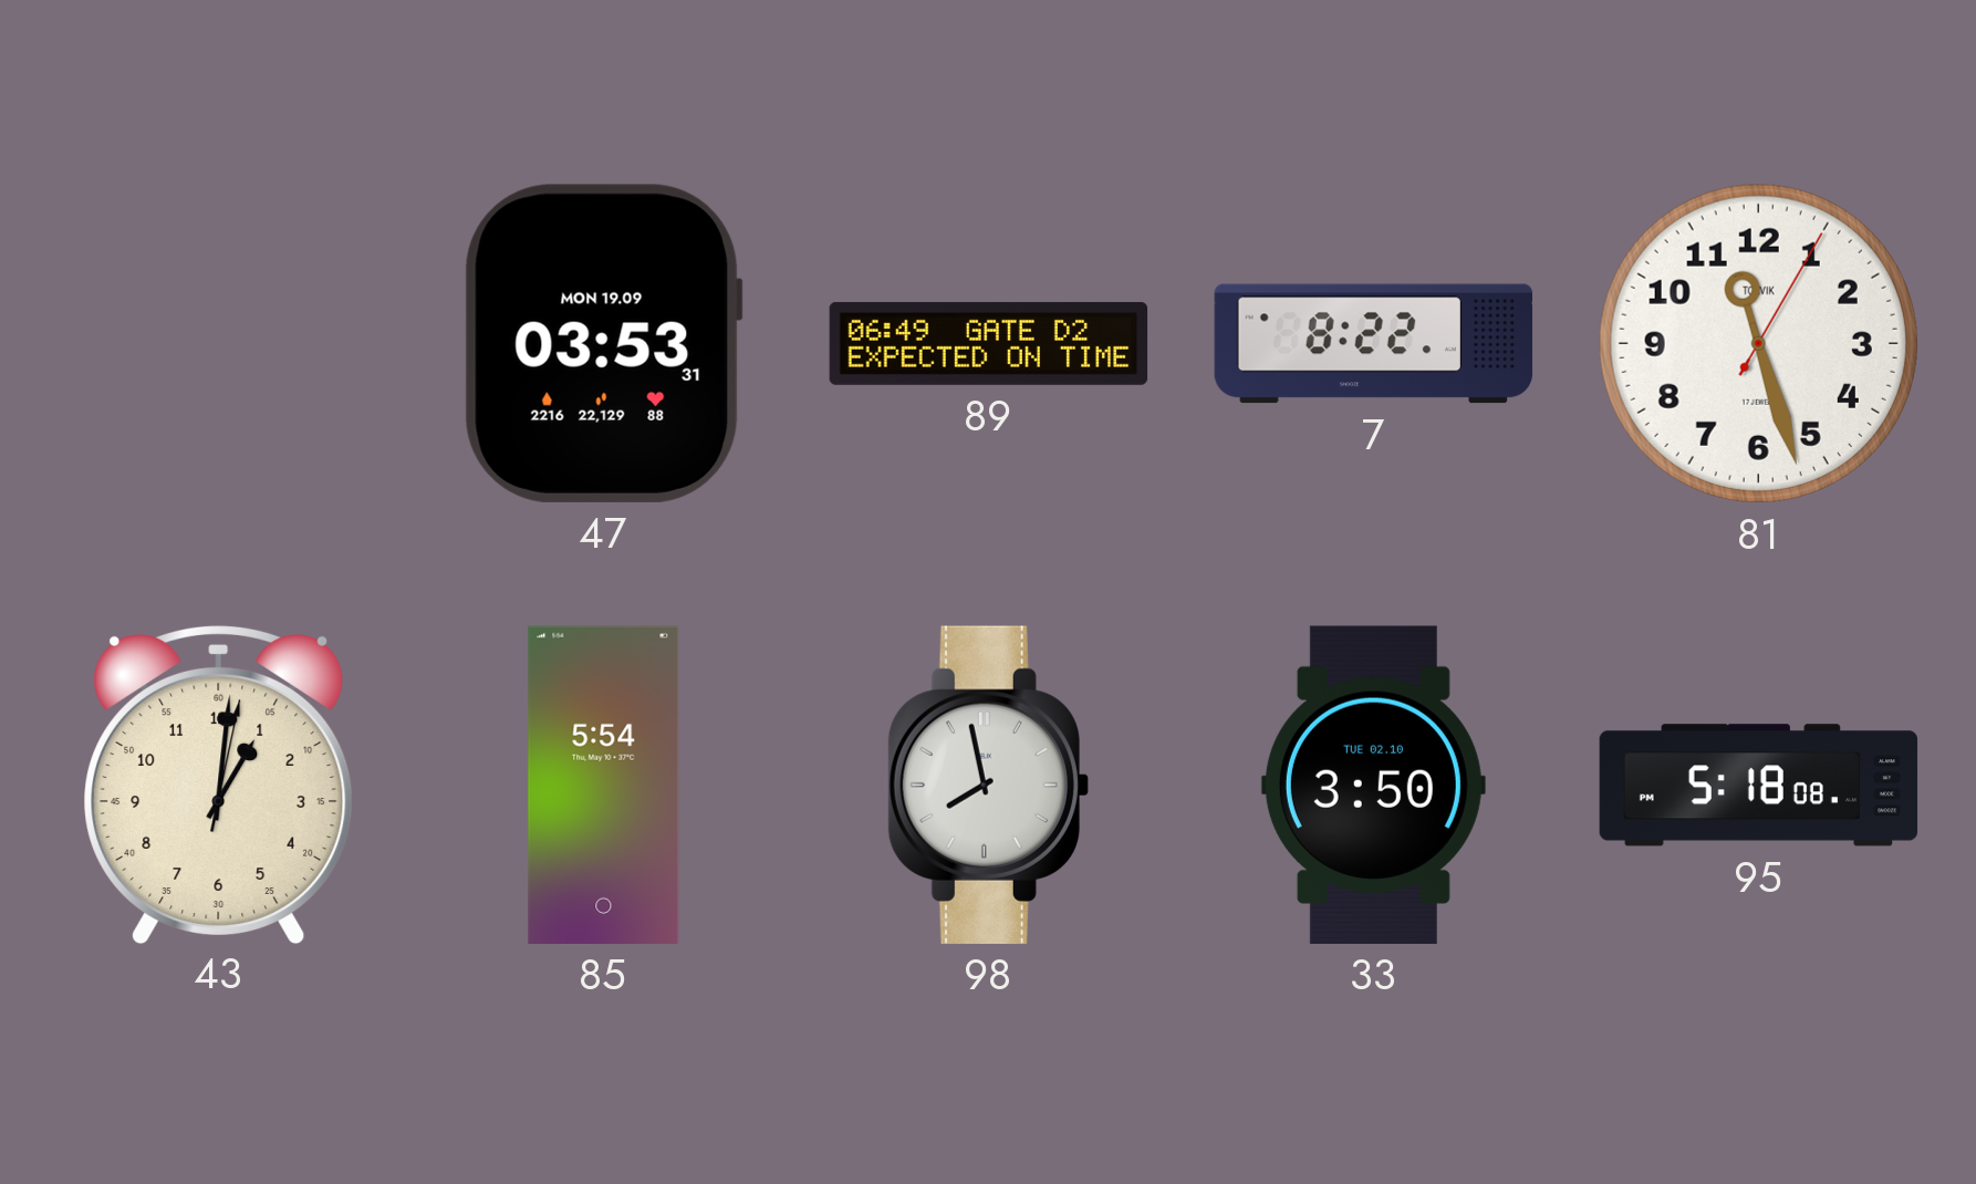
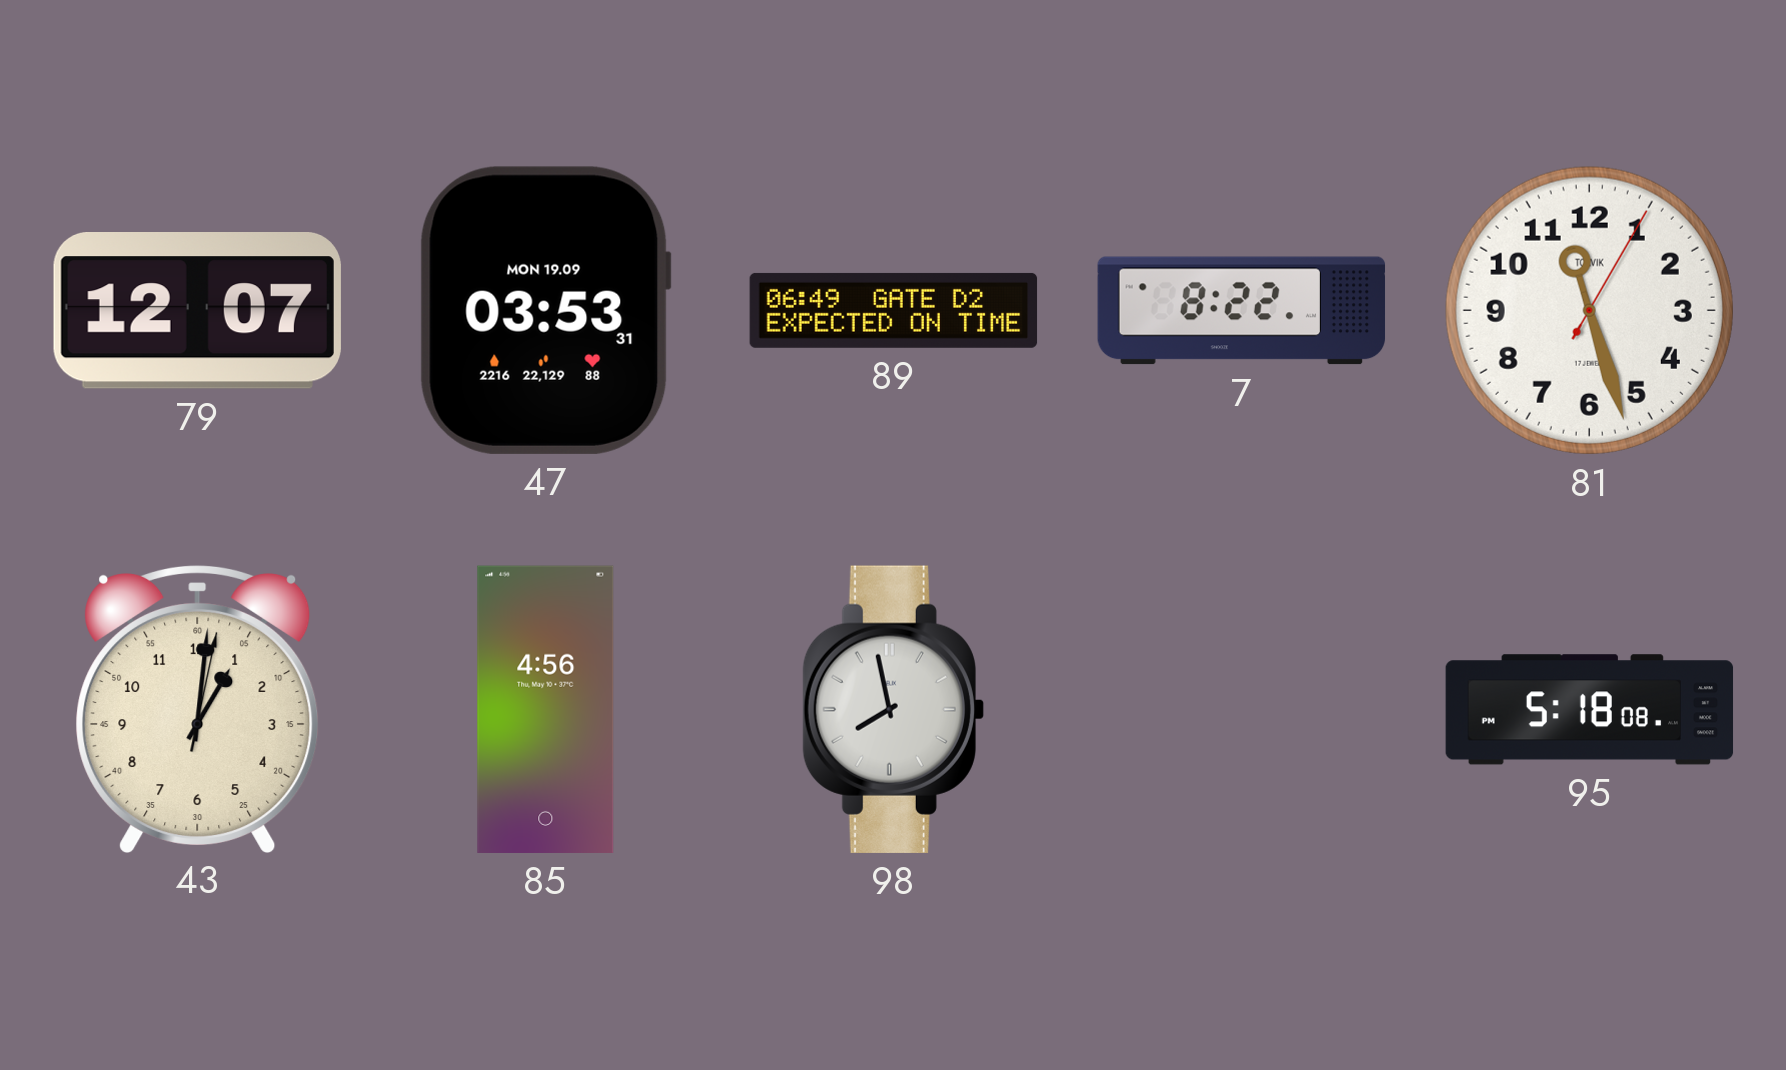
79: none -> 12:07
85: 5:54 -> 4:56
33: 3:50 -> none
